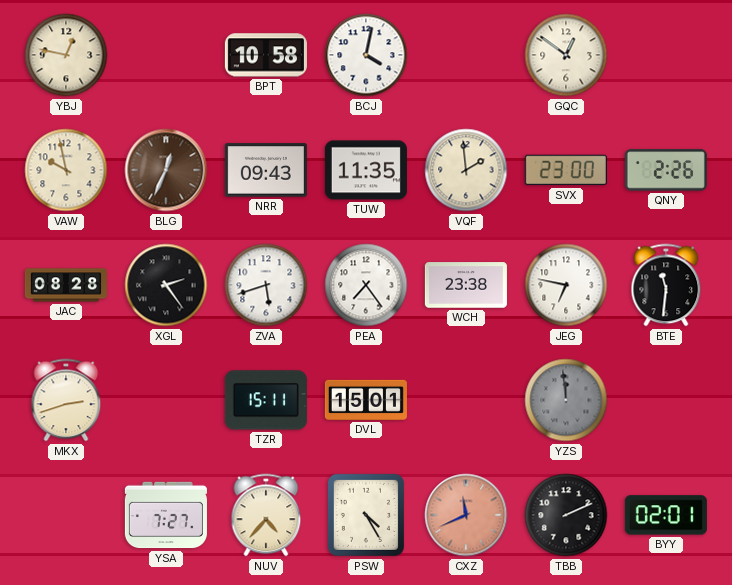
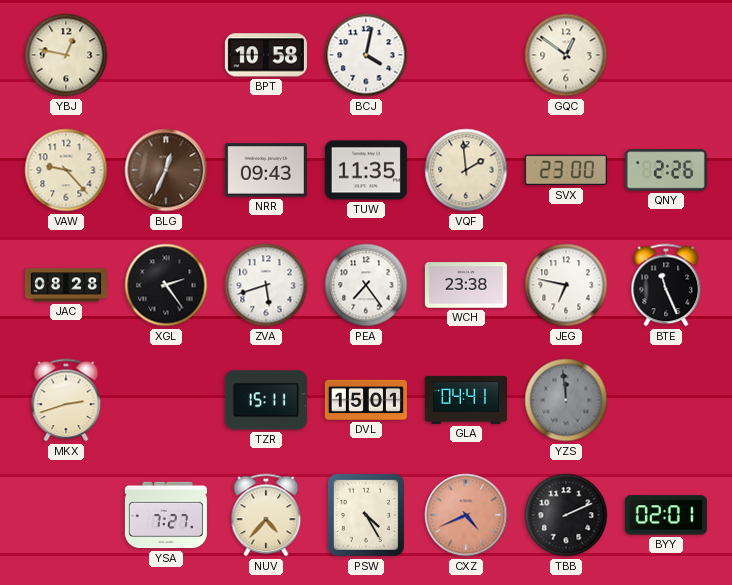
VAW: 9:58 -> 9:23
BTE: 11:31 -> 11:26
GLA: none -> 04:41
CXZ: 11:41 -> 4:41
